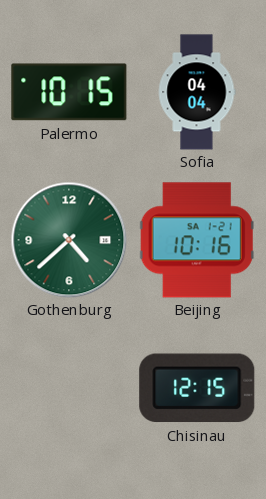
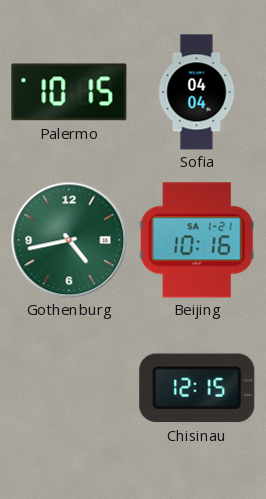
Gothenburg: 4:38 -> 4:43
